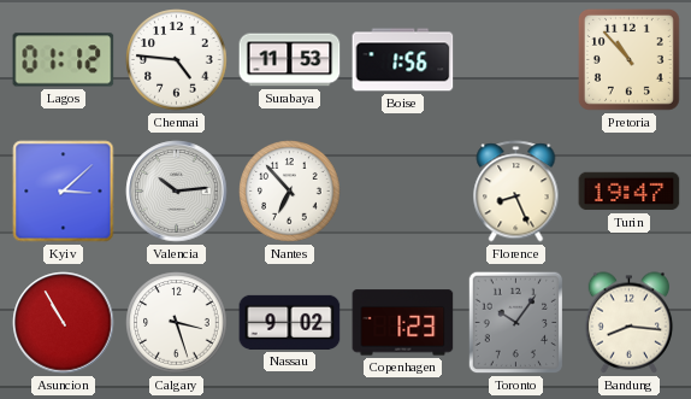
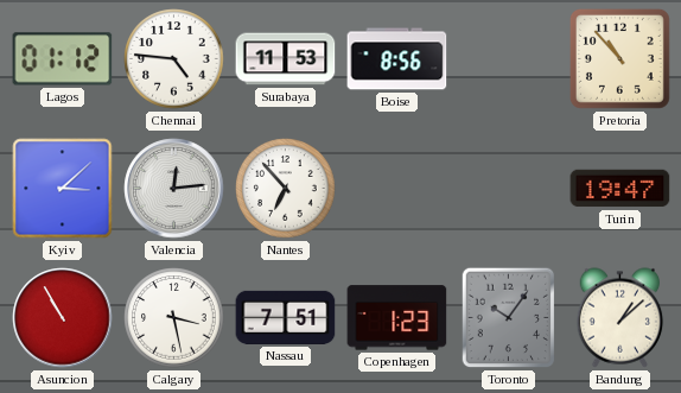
Boise: 1:56 -> 8:56
Valencia: 10:14 -> 12:14
Florence: 8:26 -> none
Calgary: 3:27 -> 3:28
Nassau: 9:02 -> 7:51
Bandung: 8:16 -> 1:08
